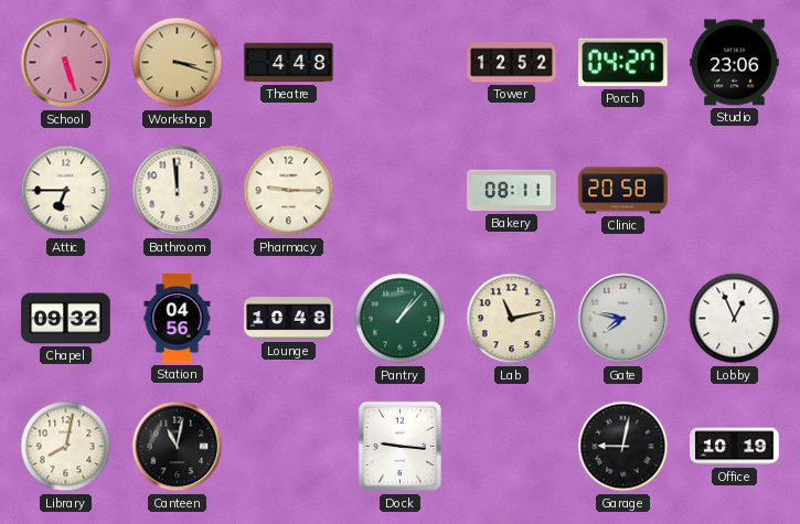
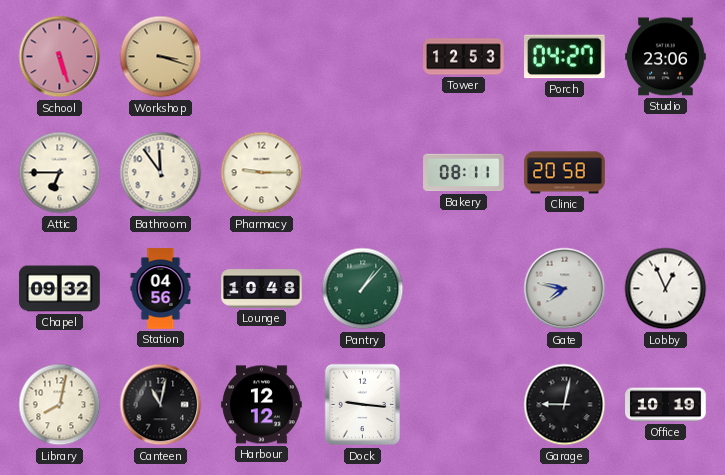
Theatre: 4:48 -> none
Tower: 12:52 -> 12:53
Bathroom: 11:59 -> 11:54
Lab: 11:13 -> none
Harbour: none -> 12:12
